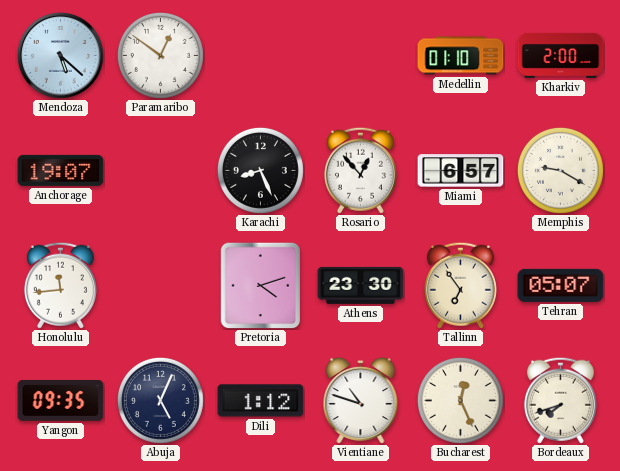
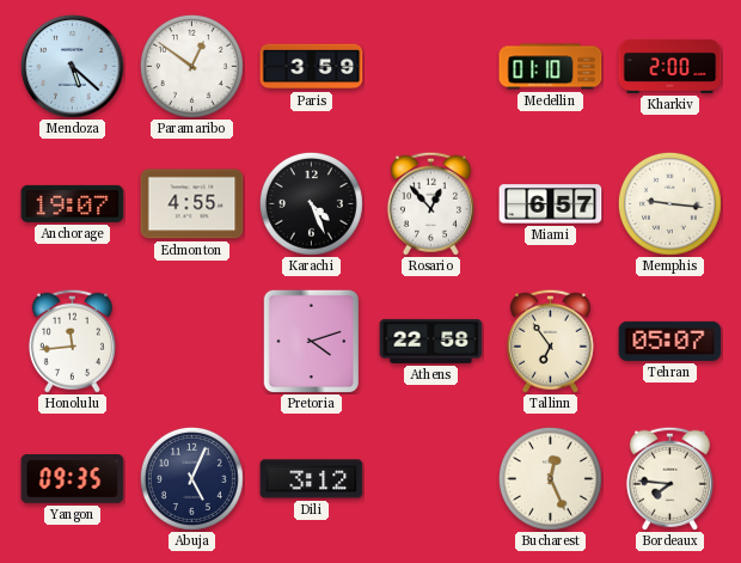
Paris: none -> 3:59
Edmonton: none -> 4:55
Karachi: 8:26 -> 4:26
Memphis: 9:20 -> 9:16
Athens: 23:30 -> 22:58
Dili: 1:12 -> 3:12
Vientiane: 10:48 -> none
Bordeaux: 7:42 -> 7:46
